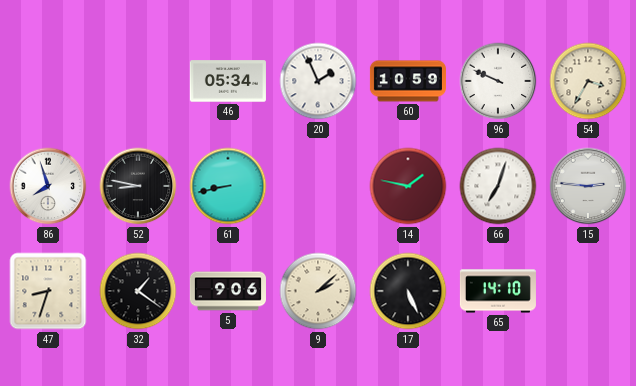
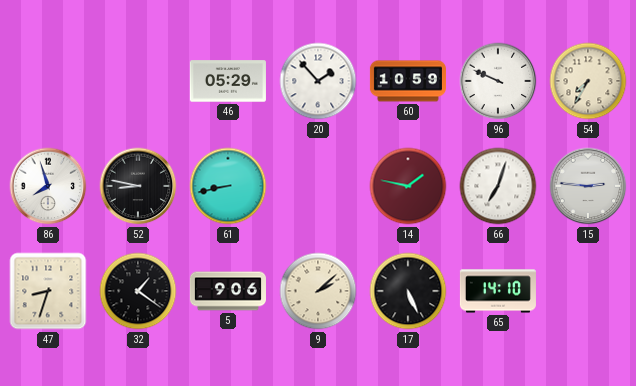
46: 05:34 -> 05:29
20: 1:56 -> 1:53
54: 3:35 -> 7:35
